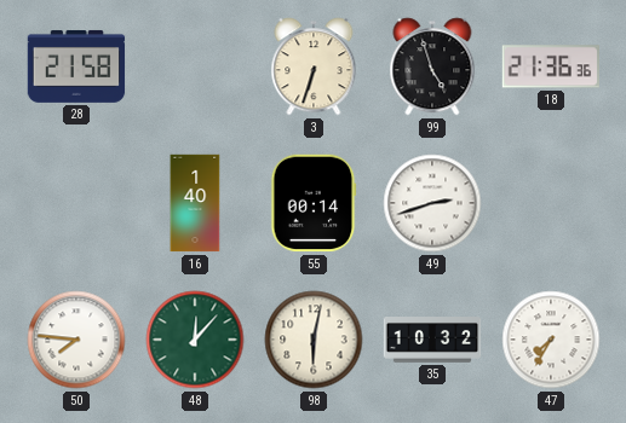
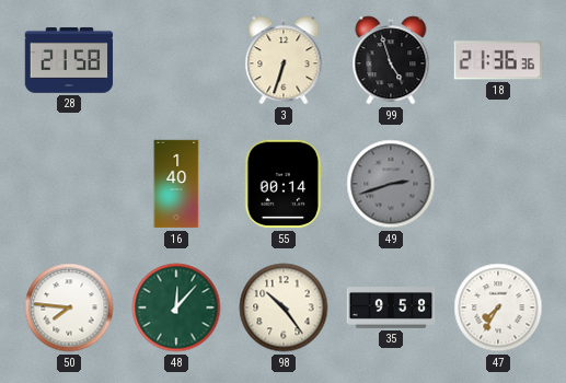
49 dial: white -> grey
98: 6:02 -> 10:24
35: 10:32 -> 9:58
